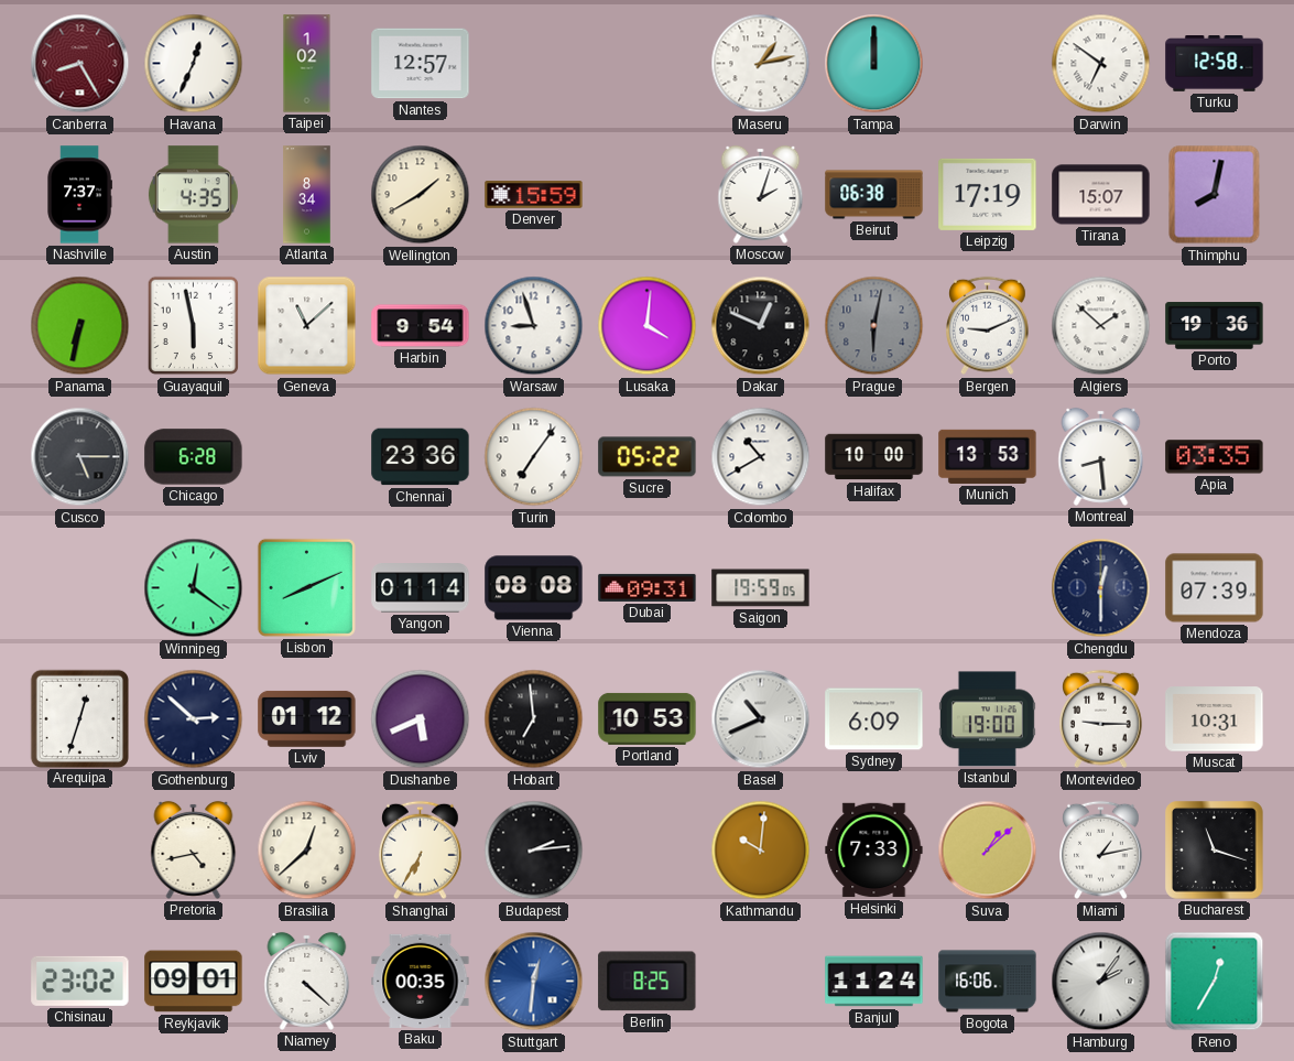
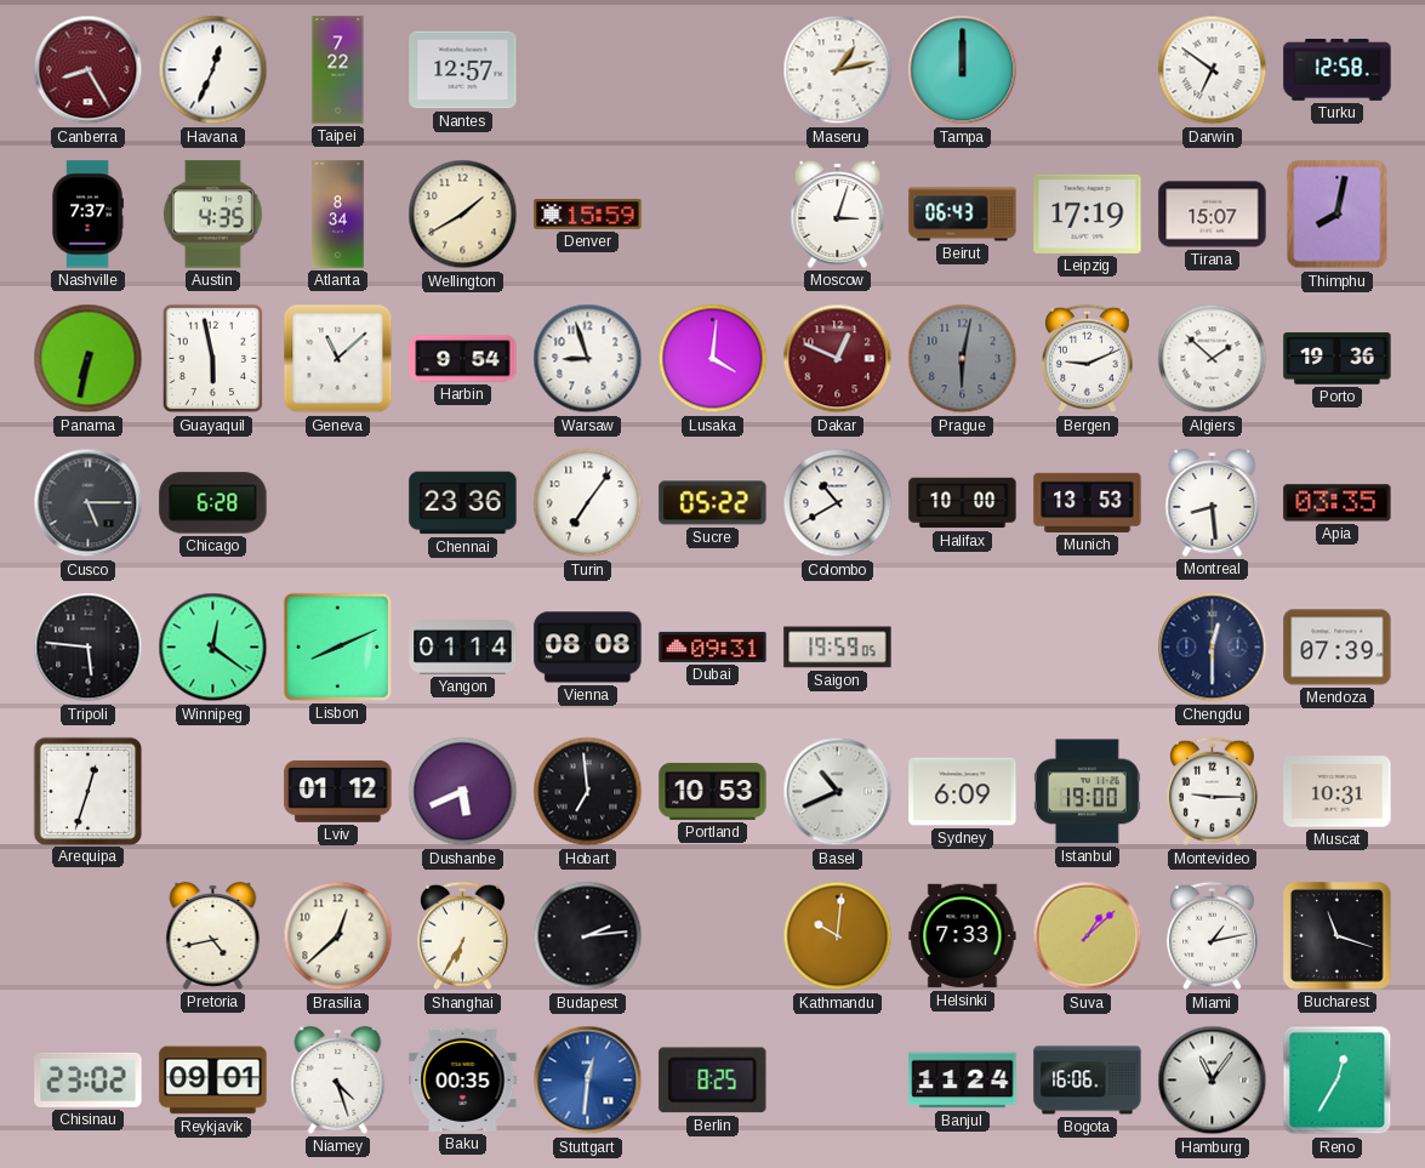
Taipei: 1:02 -> 7:22
Moscow: 2:03 -> 3:03
Beirut: 06:38 -> 06:43
Dakar dial: black -> burgundy
Tripoli: none -> 5:46
Gothenburg: 2:52 -> none
Niamey: 4:22 -> 4:27
Hamburg: 2:06 -> 11:06
